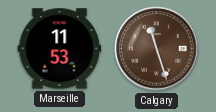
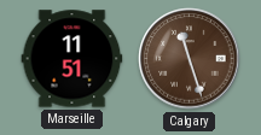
Marseille: 11:53 -> 11:51
